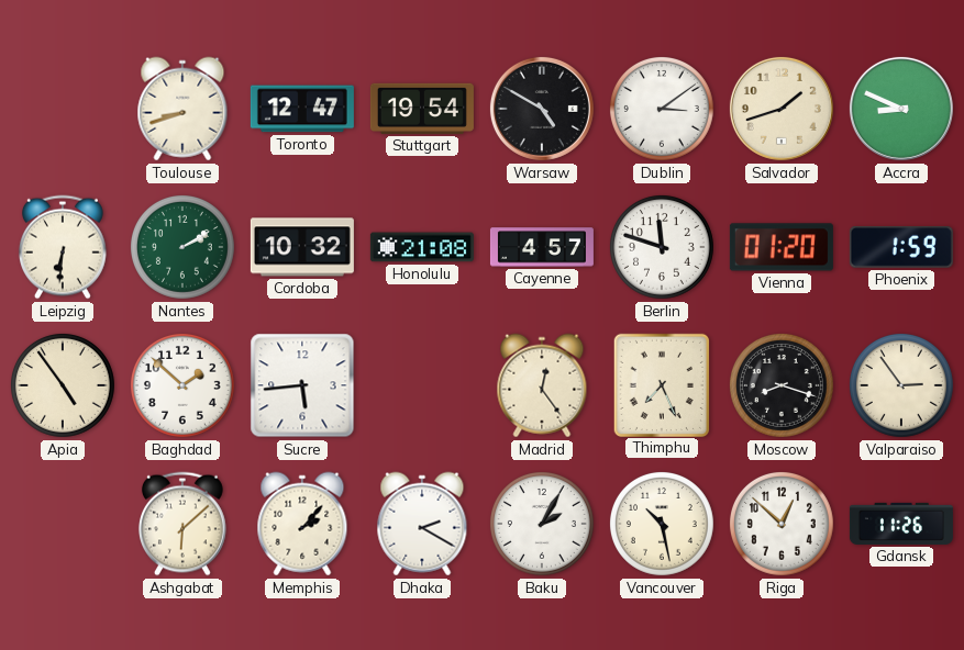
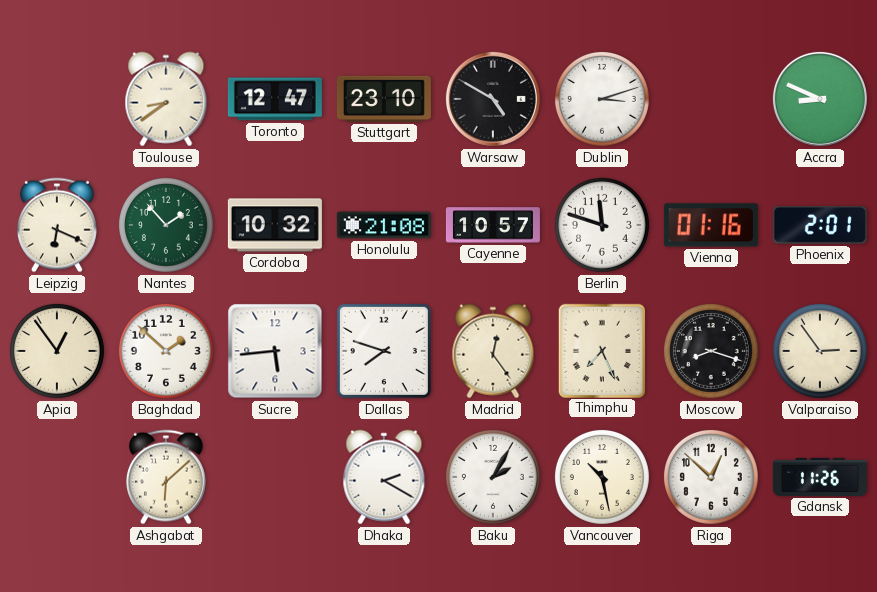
Toulouse: 8:42 -> 8:39
Stuttgart: 19:54 -> 23:10
Dublin: 3:09 -> 3:12
Salvador: 1:42 -> none
Leipzig: 6:31 -> 6:19
Nantes: 2:10 -> 1:53
Cayenne: 4:57 -> 10:57
Vienna: 01:20 -> 01:16
Phoenix: 1:59 -> 2:01
Apia: 4:54 -> 12:54
Dallas: none -> 7:48
Memphis: 2:07 -> none
